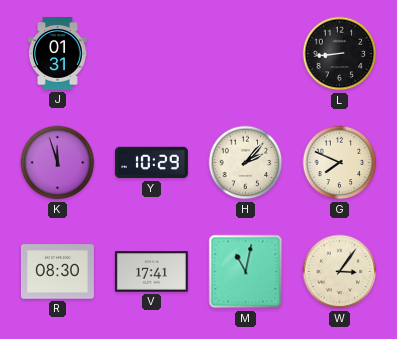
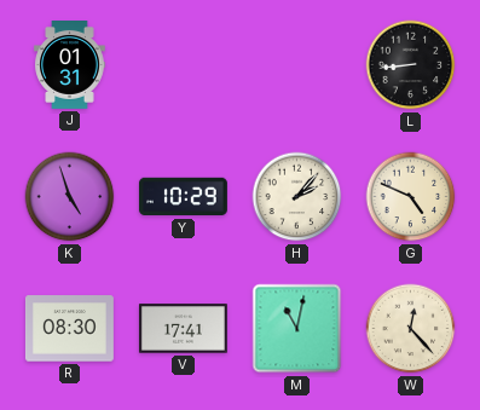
K: 11:57 -> 4:57
G: 7:49 -> 4:49
W: 3:06 -> 12:23
